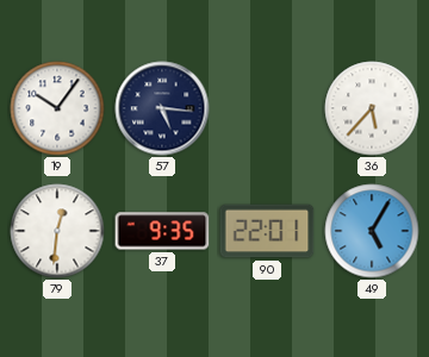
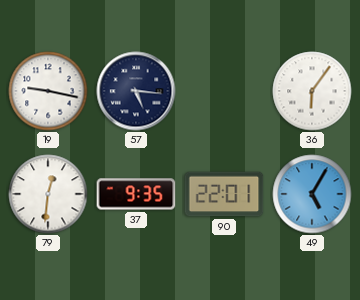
19: 10:06 -> 9:17
36: 5:37 -> 6:06
